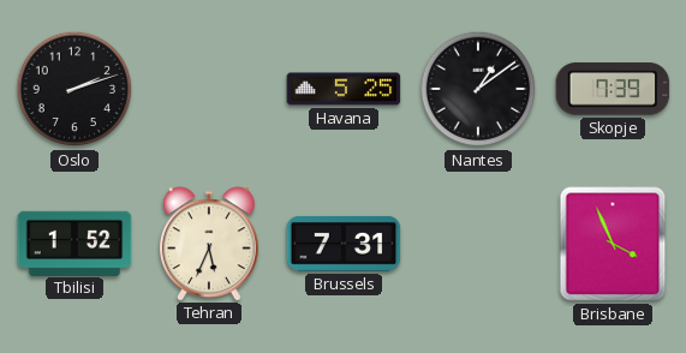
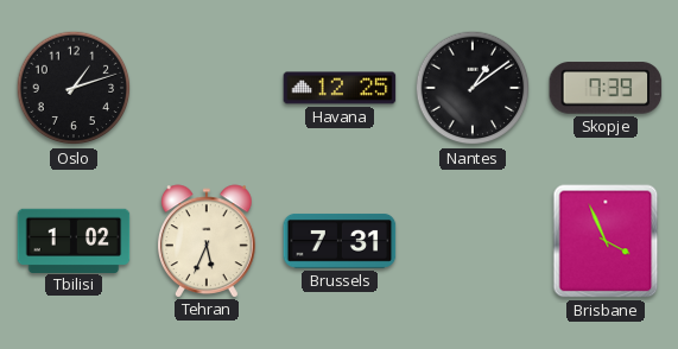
Oslo: 2:12 -> 1:12
Havana: 5:25 -> 12:25
Tbilisi: 1:52 -> 1:02
